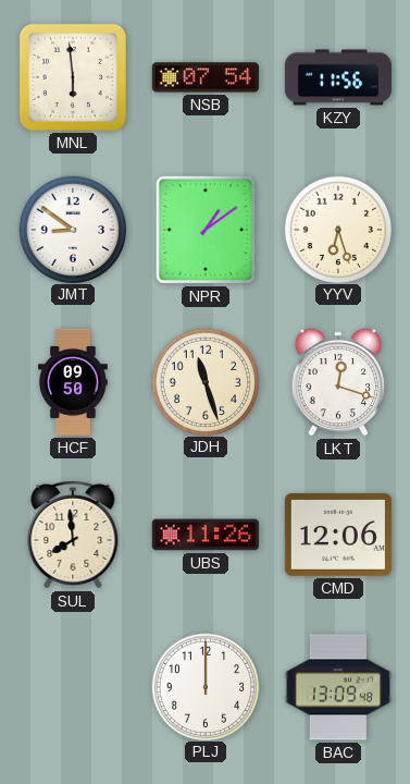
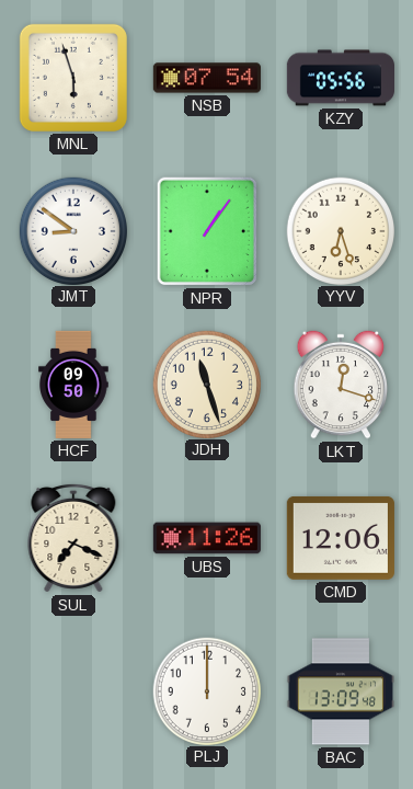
MNL: 5:59 -> 5:57
KZY: 11:56 -> 05:56
NPR: 1:09 -> 1:06
SUL: 7:59 -> 7:19
